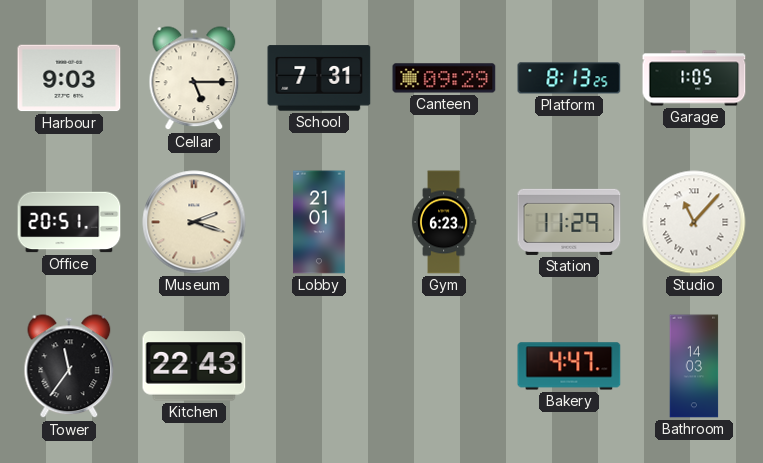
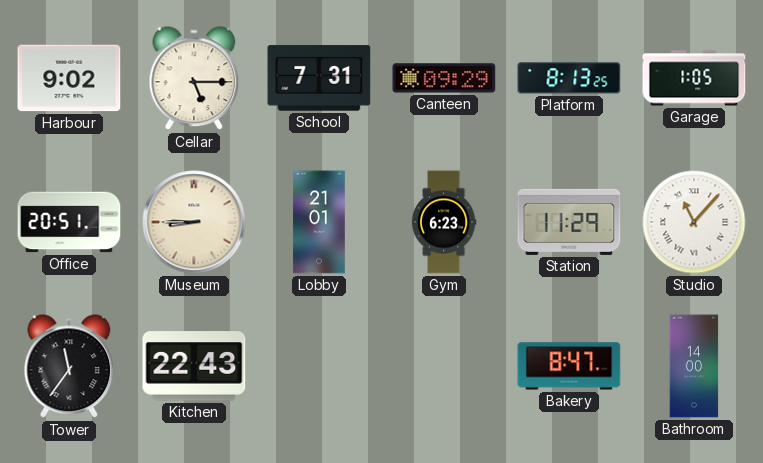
Harbour: 9:03 -> 9:02
Museum: 2:18 -> 8:45
Bakery: 4:47 -> 8:47
Bathroom: 14:03 -> 14:00
